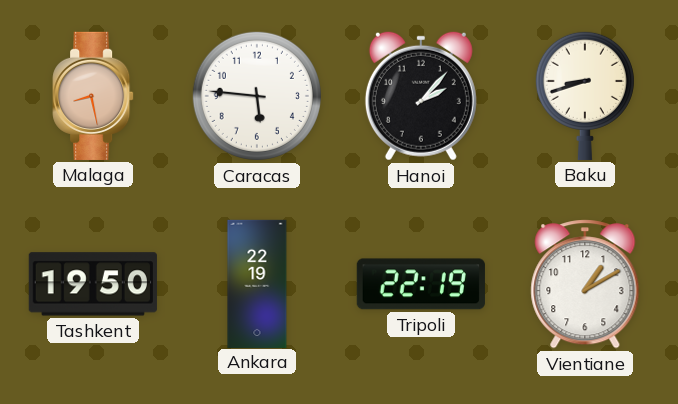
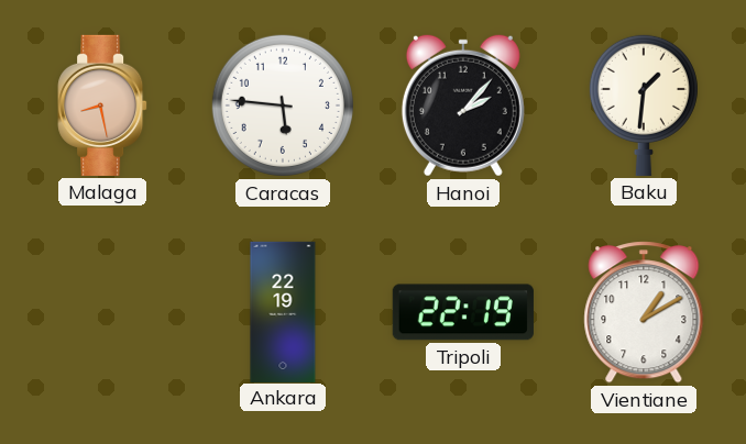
Baku: 8:42 -> 1:31
Tashkent: 19:50 -> none
